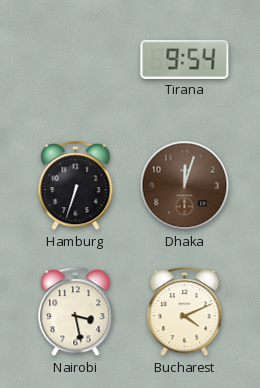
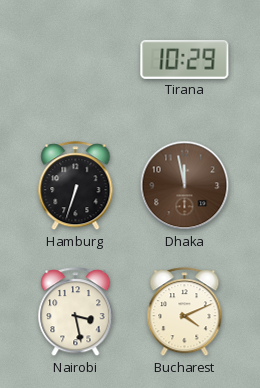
Tirana: 9:54 -> 10:29
Dhaka: 12:03 -> 11:58
